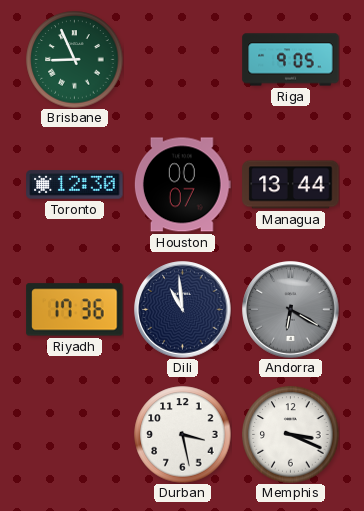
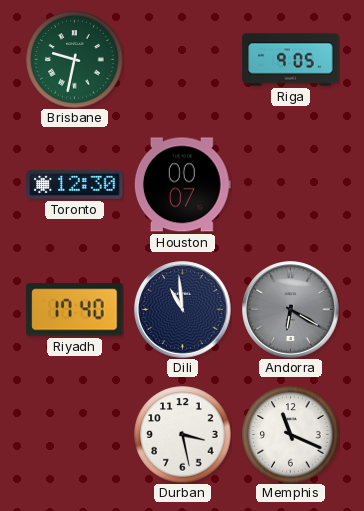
Brisbane: 8:56 -> 9:32
Managua: 13:44 -> none
Riyadh: 17:36 -> 17:40
Memphis: 3:19 -> 11:19
